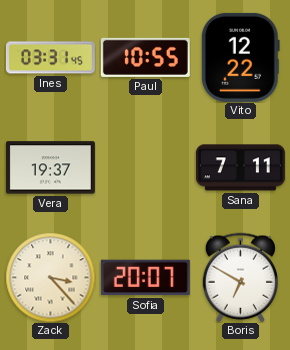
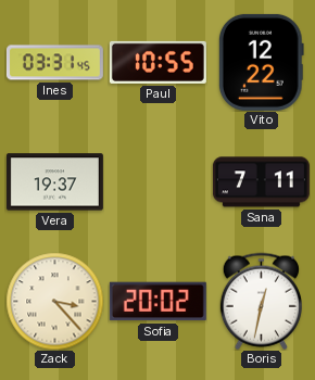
Sofia: 20:07 -> 20:02
Boris: 6:50 -> 12:32
